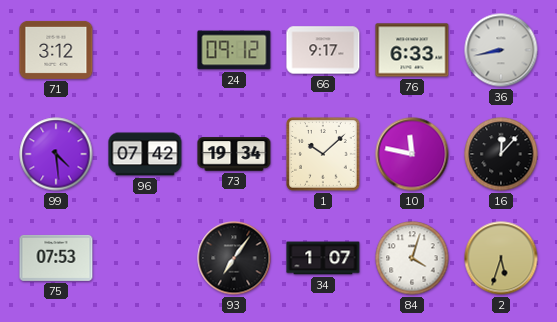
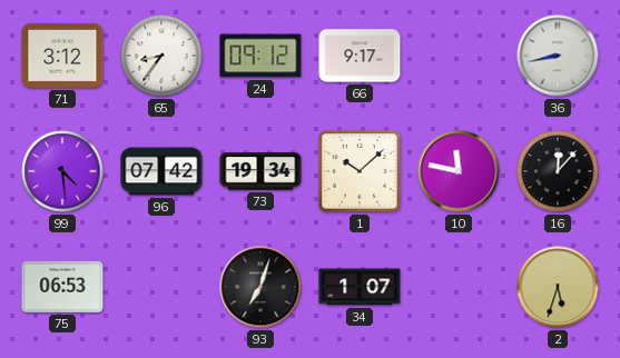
65: none -> 8:36
76: 6:33 -> none
75: 07:53 -> 06:53
93: 7:06 -> 7:03
84: 4:03 -> none
